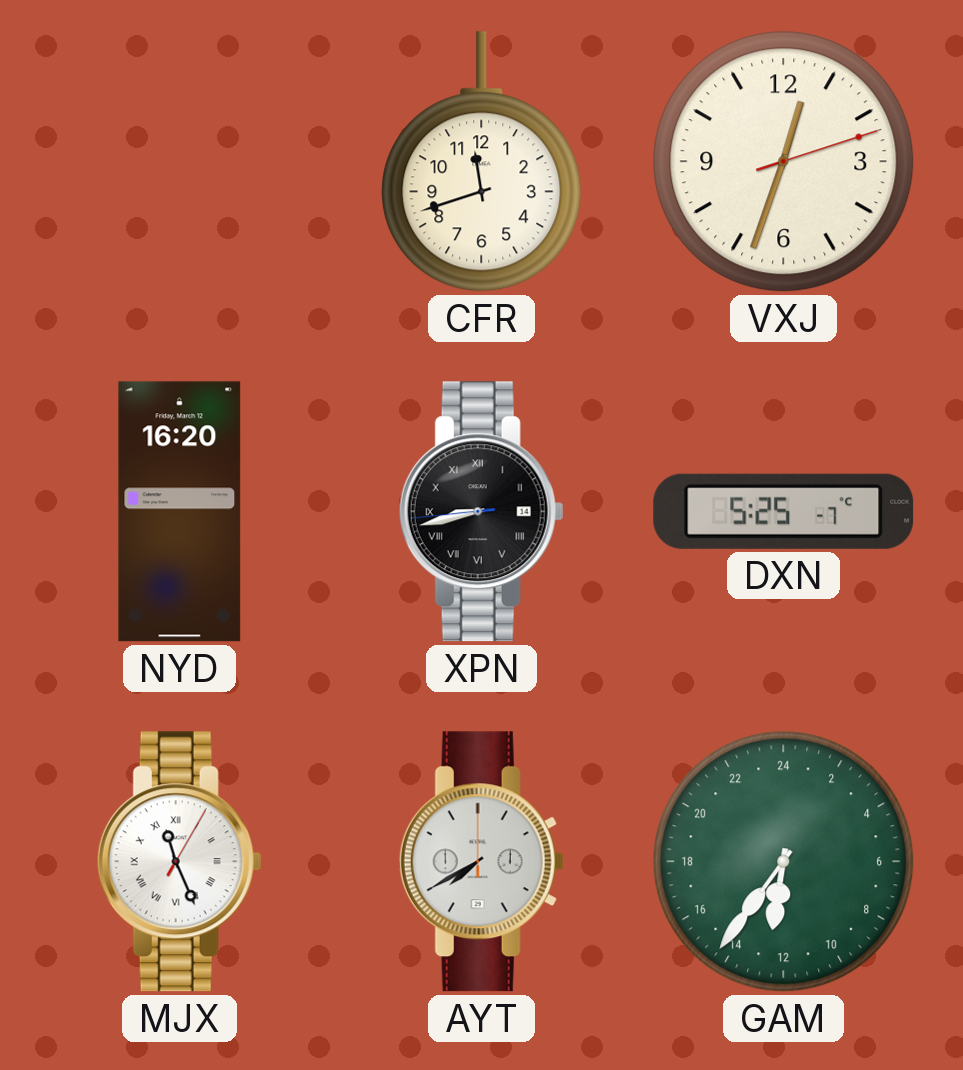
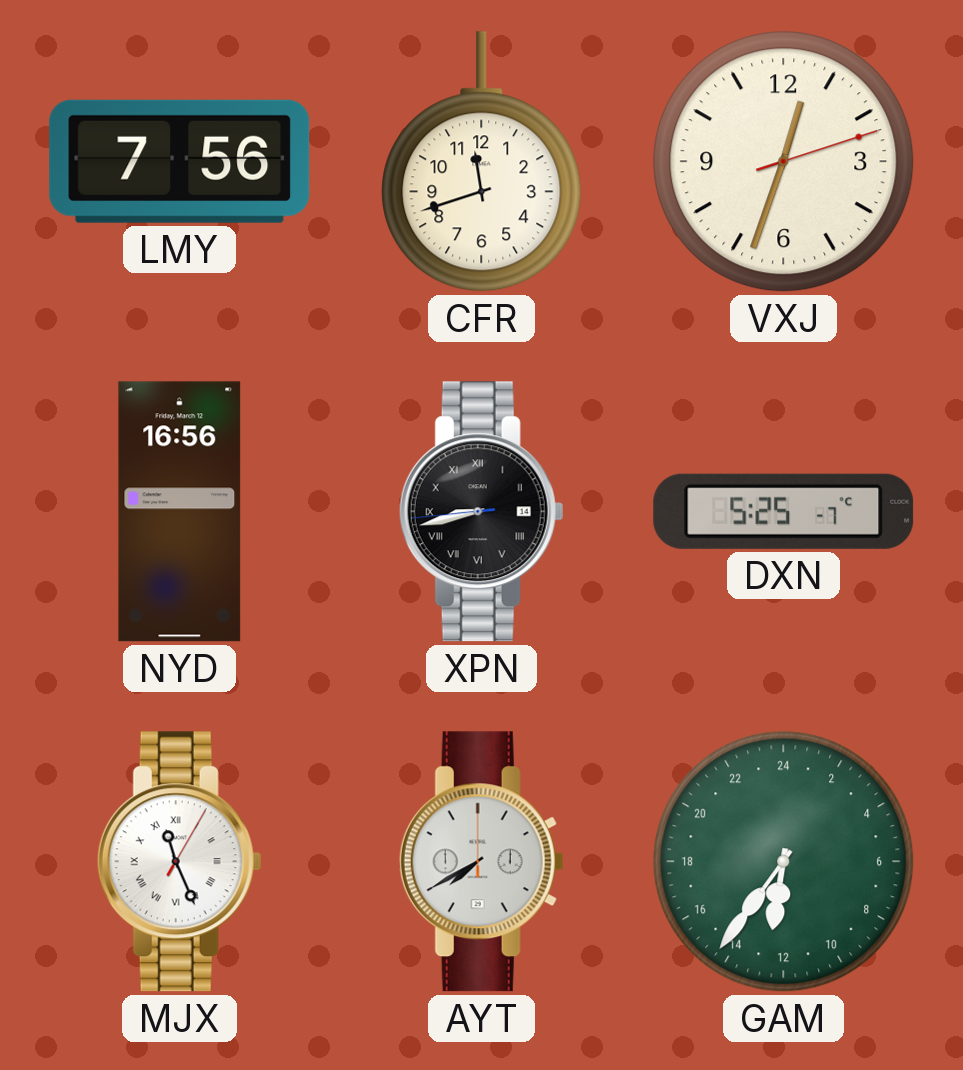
LMY: none -> 7:56
NYD: 16:20 -> 16:56
